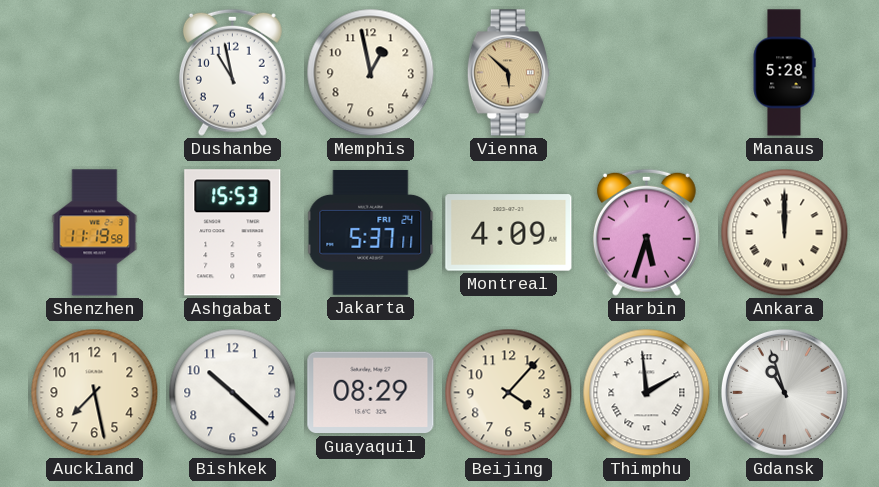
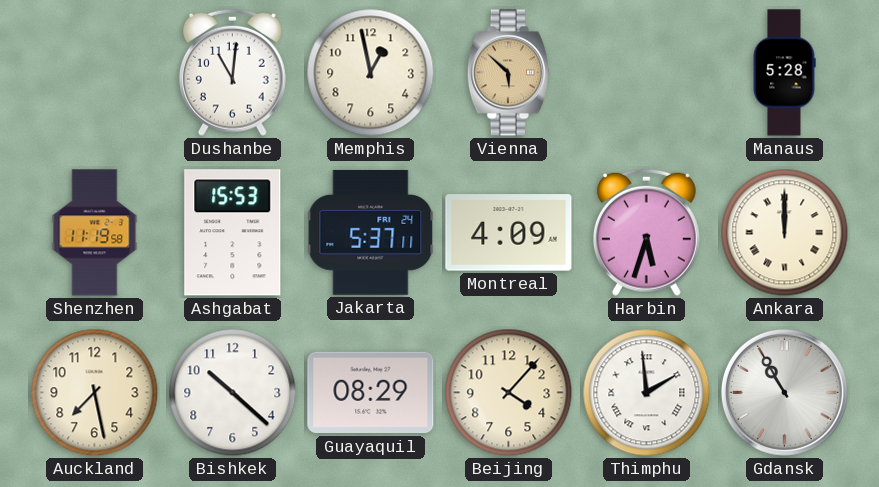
Dushanbe: 10:58 -> 11:01
Gdansk: 10:57 -> 10:55
